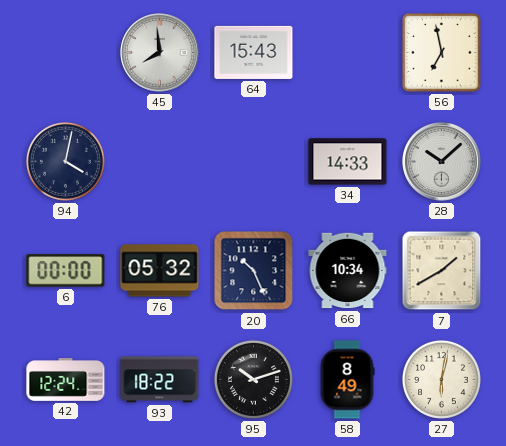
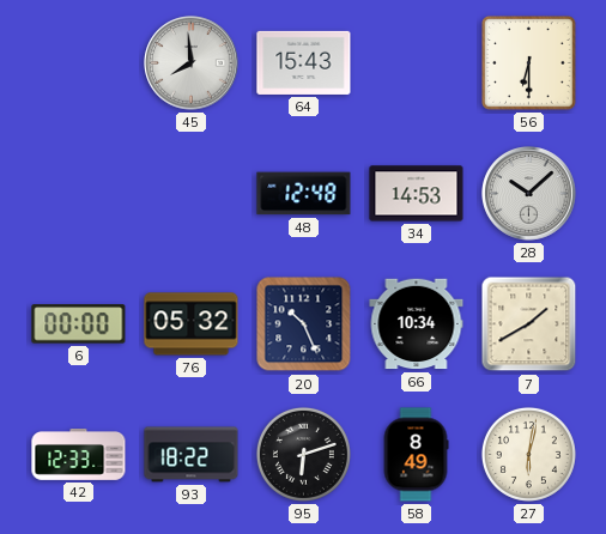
56: 6:58 -> 6:30
94: 4:02 -> none
48: none -> 12:48
34: 14:33 -> 14:53
42: 12:24 -> 12:33
95: 10:12 -> 6:12
